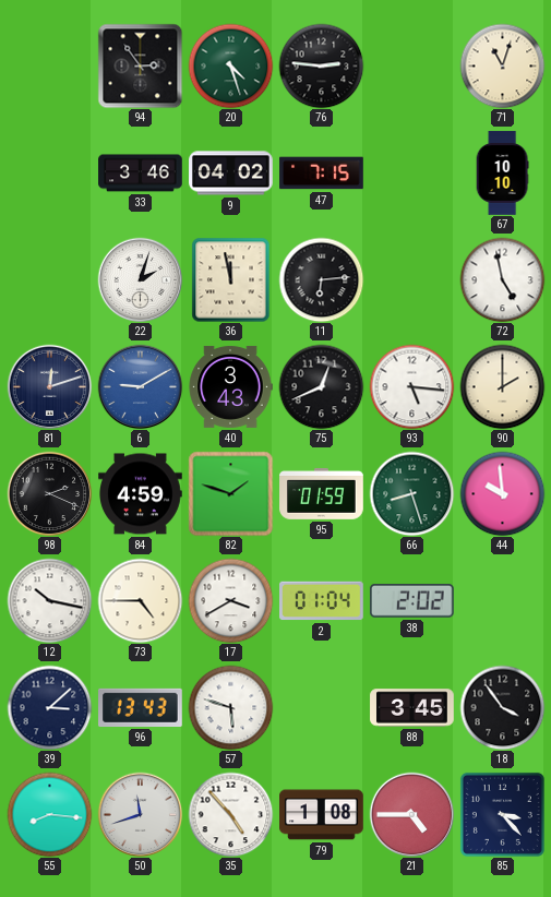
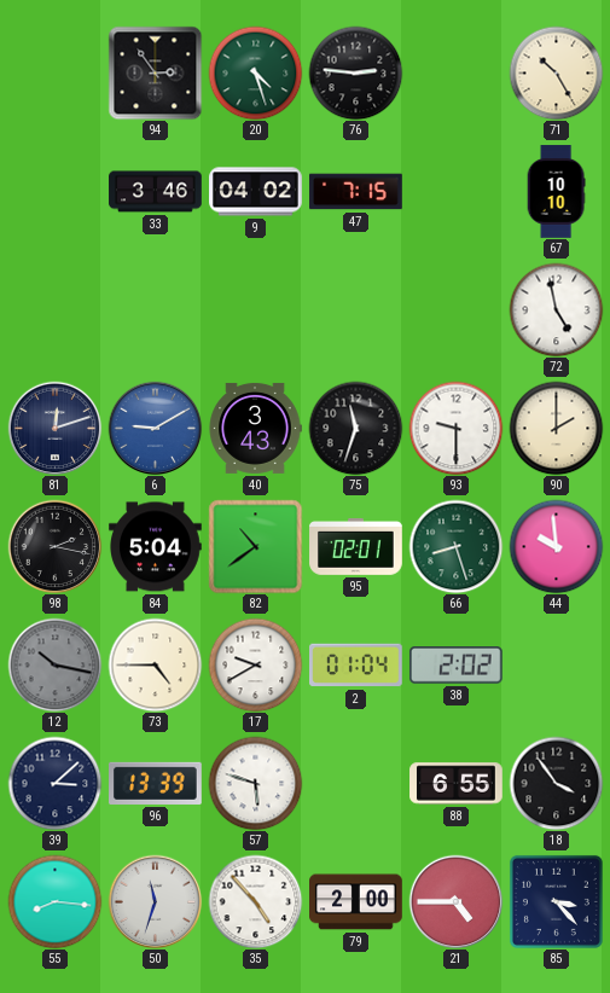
71: 11:03 -> 10:25
22: 2:03 -> none
36: 11:58 -> none
11: 6:14 -> none
75: 12:41 -> 11:33
93: 5:16 -> 9:30
98: 2:19 -> 2:17
84: 4:59 -> 5:04
82: 1:48 -> 10:39
95: 01:59 -> 02:01
12 dial: white -> grey
17: 3:40 -> 9:40
96: 13:43 -> 13:39
88: 3:45 -> 6:55
50: 11:42 -> 11:33
79: 1:08 -> 2:00
